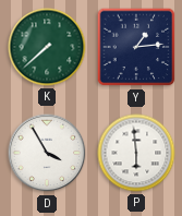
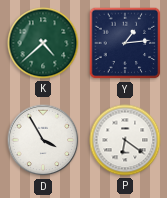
K: 7:38 -> 4:38
P: 5:59 -> 6:21
